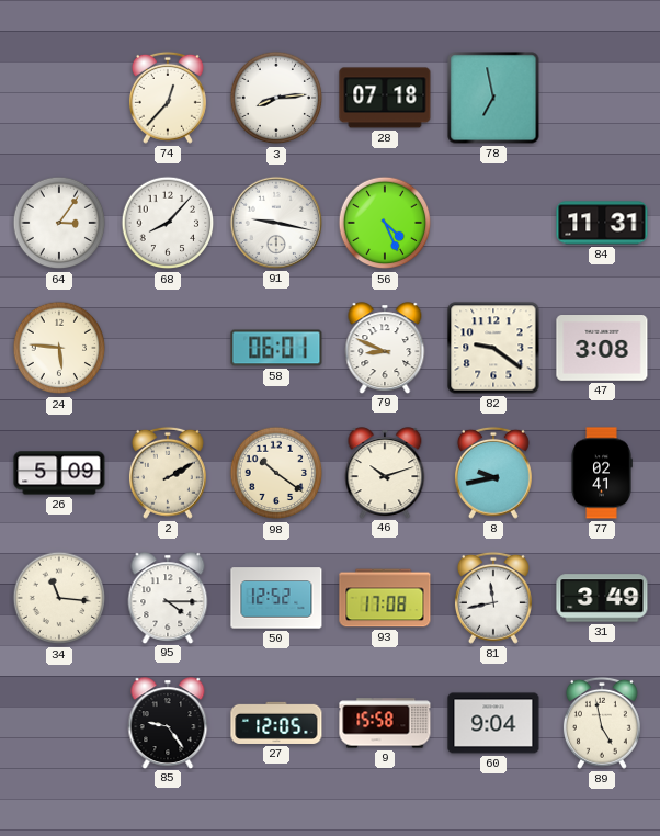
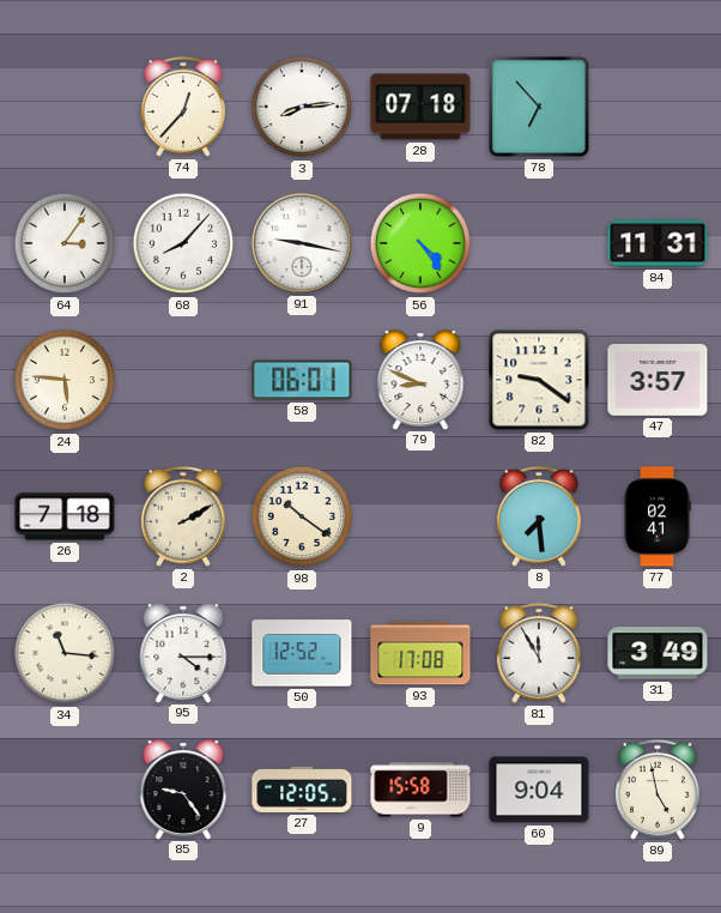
78: 6:58 -> 6:53
56: 4:26 -> 4:24
47: 3:08 -> 3:57
26: 5:09 -> 7:18
46: 10:12 -> none
8: 9:43 -> 7:29
81: 11:43 -> 11:55
